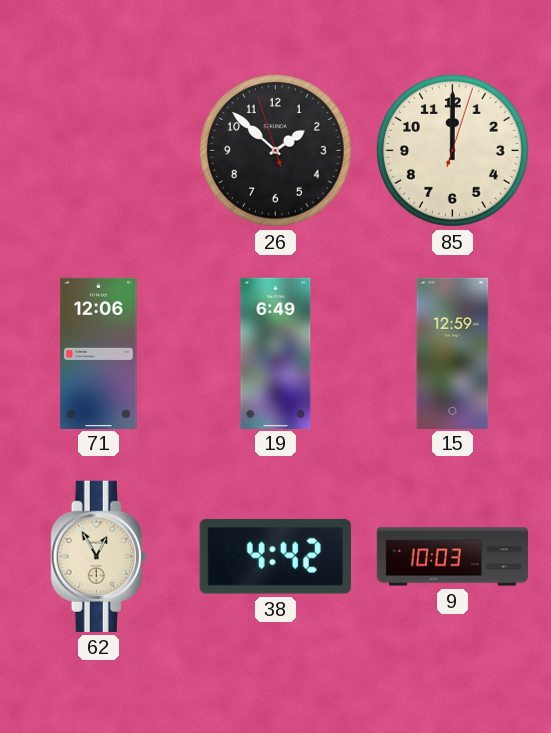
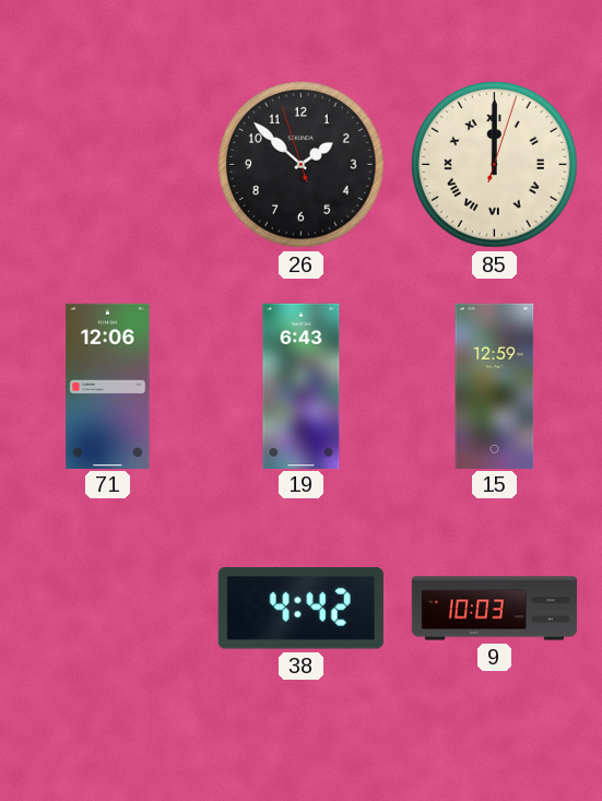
85 numerals: Arabic -> Roman
19: 6:49 -> 6:43
62: 12:55 -> none
